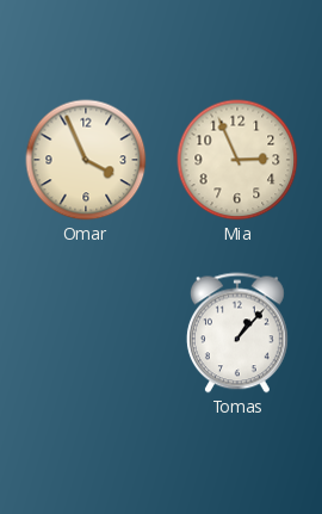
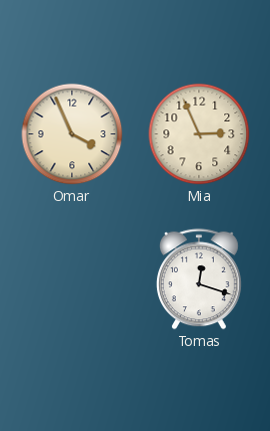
Tomas: 1:07 -> 12:18
